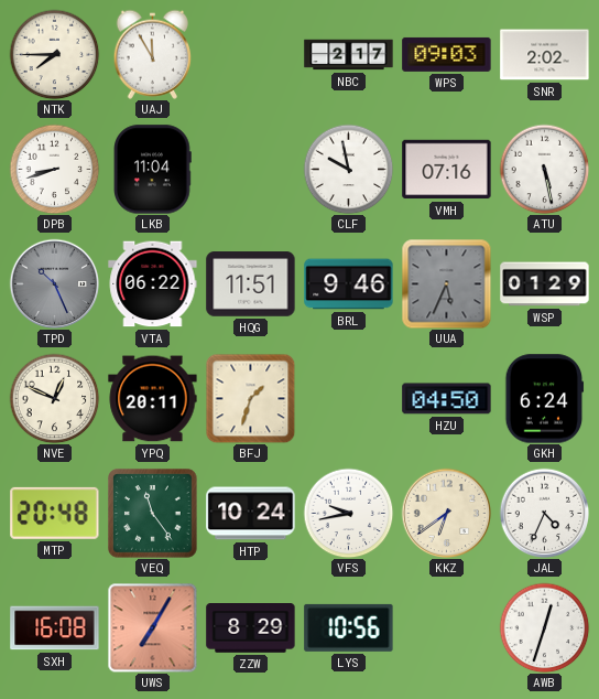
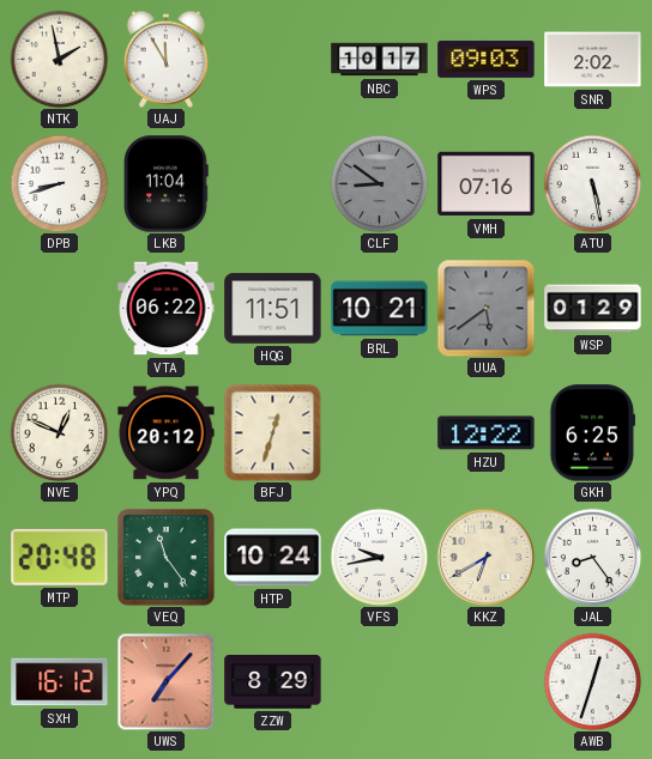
NTK: 7:45 -> 1:58
NBC: 2:17 -> 10:17
CLF: 9:58 -> 8:51
CLF dial: white -> grey
TPD: 10:26 -> none
BRL: 9:46 -> 10:21
UUA: 5:34 -> 5:39
YPQ: 20:11 -> 20:12
BFJ: 1:33 -> 12:33
HZU: 04:50 -> 12:22
GKH: 6:24 -> 6:25
KKZ: 6:39 -> 6:40
JAL: 4:34 -> 8:24
SXH: 16:08 -> 16:12
UWS: 7:05 -> 7:07
LYS: 10:56 -> none
